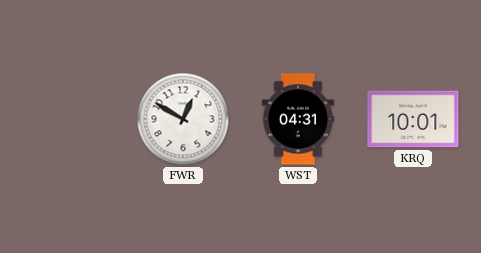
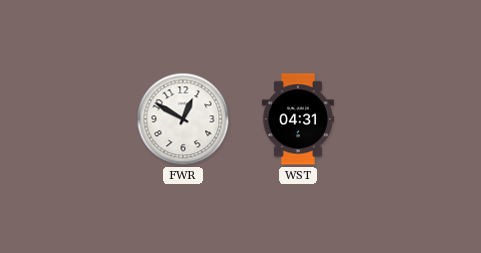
KRQ: 10:01 -> none
